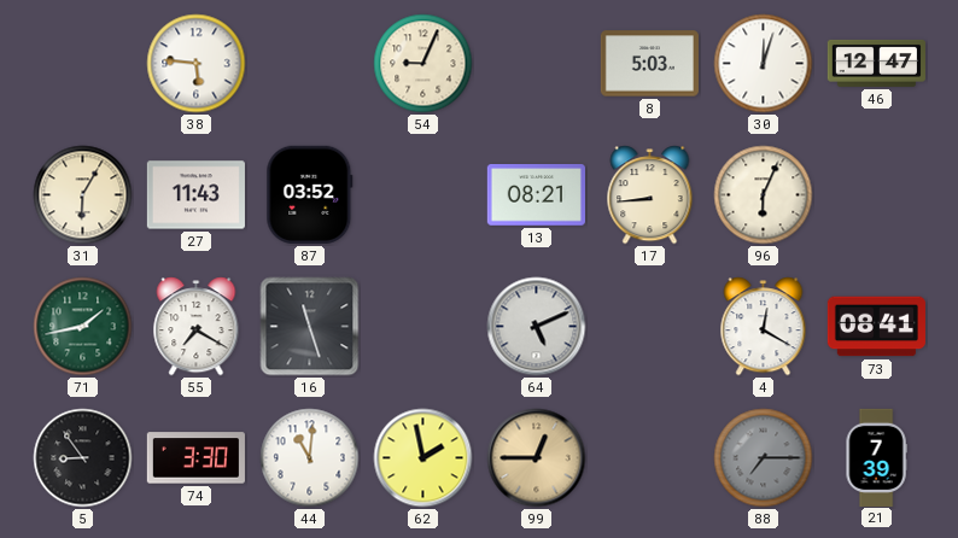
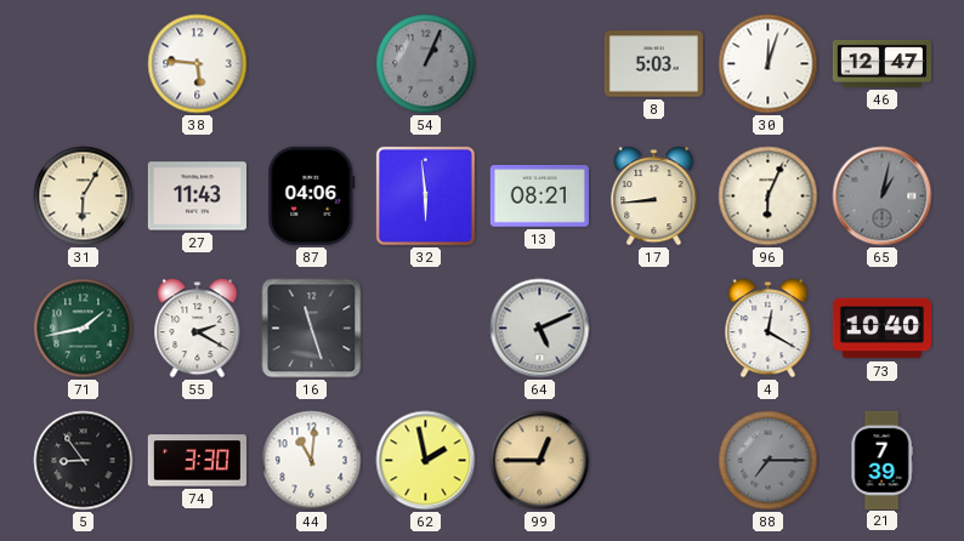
54: 9:04 -> 1:04
54 dial: cream -> grey
87: 03:52 -> 04:06
32: none -> 5:59
65: none -> 1:02
55: 7:20 -> 2:20
73: 08:41 -> 10:40
